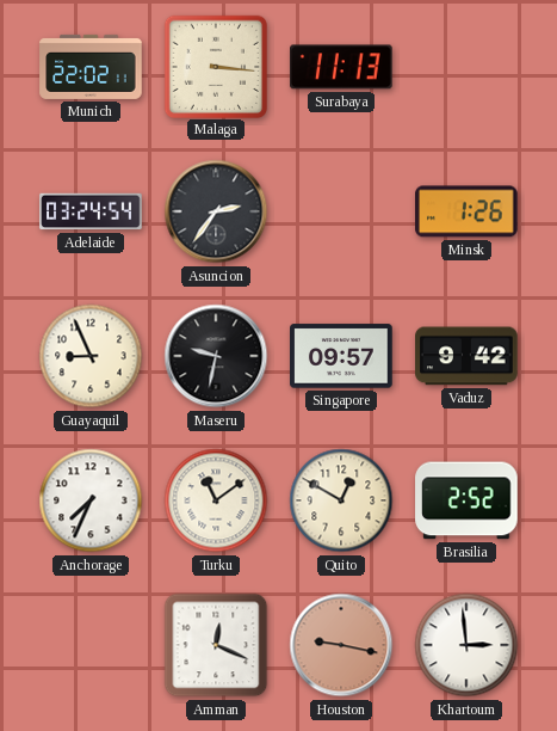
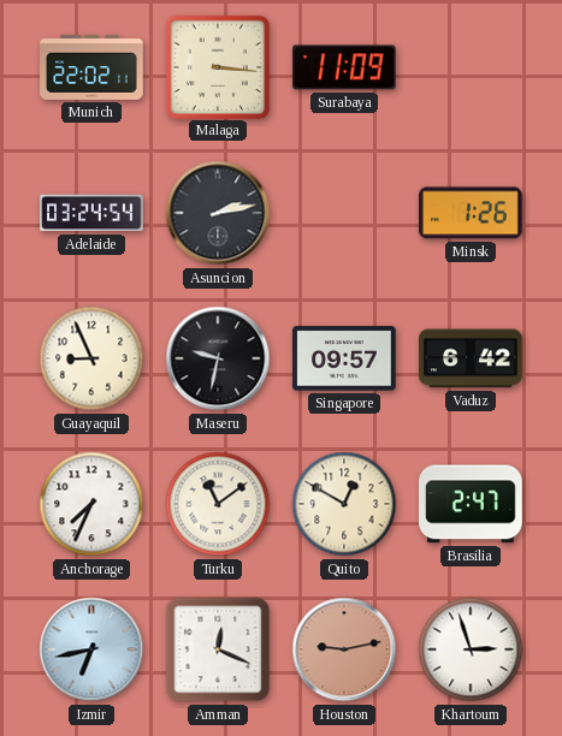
Surabaya: 11:13 -> 11:09
Asuncion: 2:36 -> 2:13
Vaduz: 9:42 -> 6:42
Brasilia: 2:52 -> 2:47
Izmir: none -> 6:43
Houston: 9:17 -> 9:13
Khartoum: 2:59 -> 2:57
